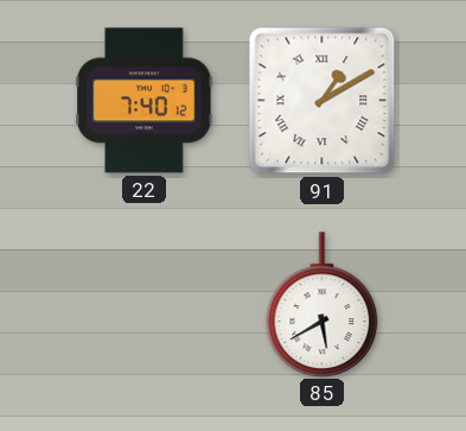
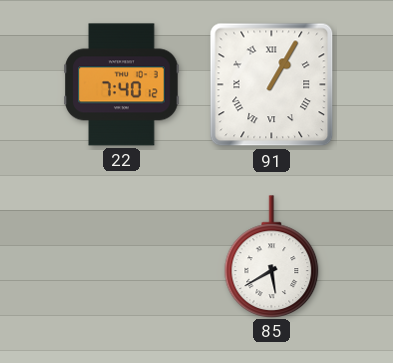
91: 1:10 -> 1:05
